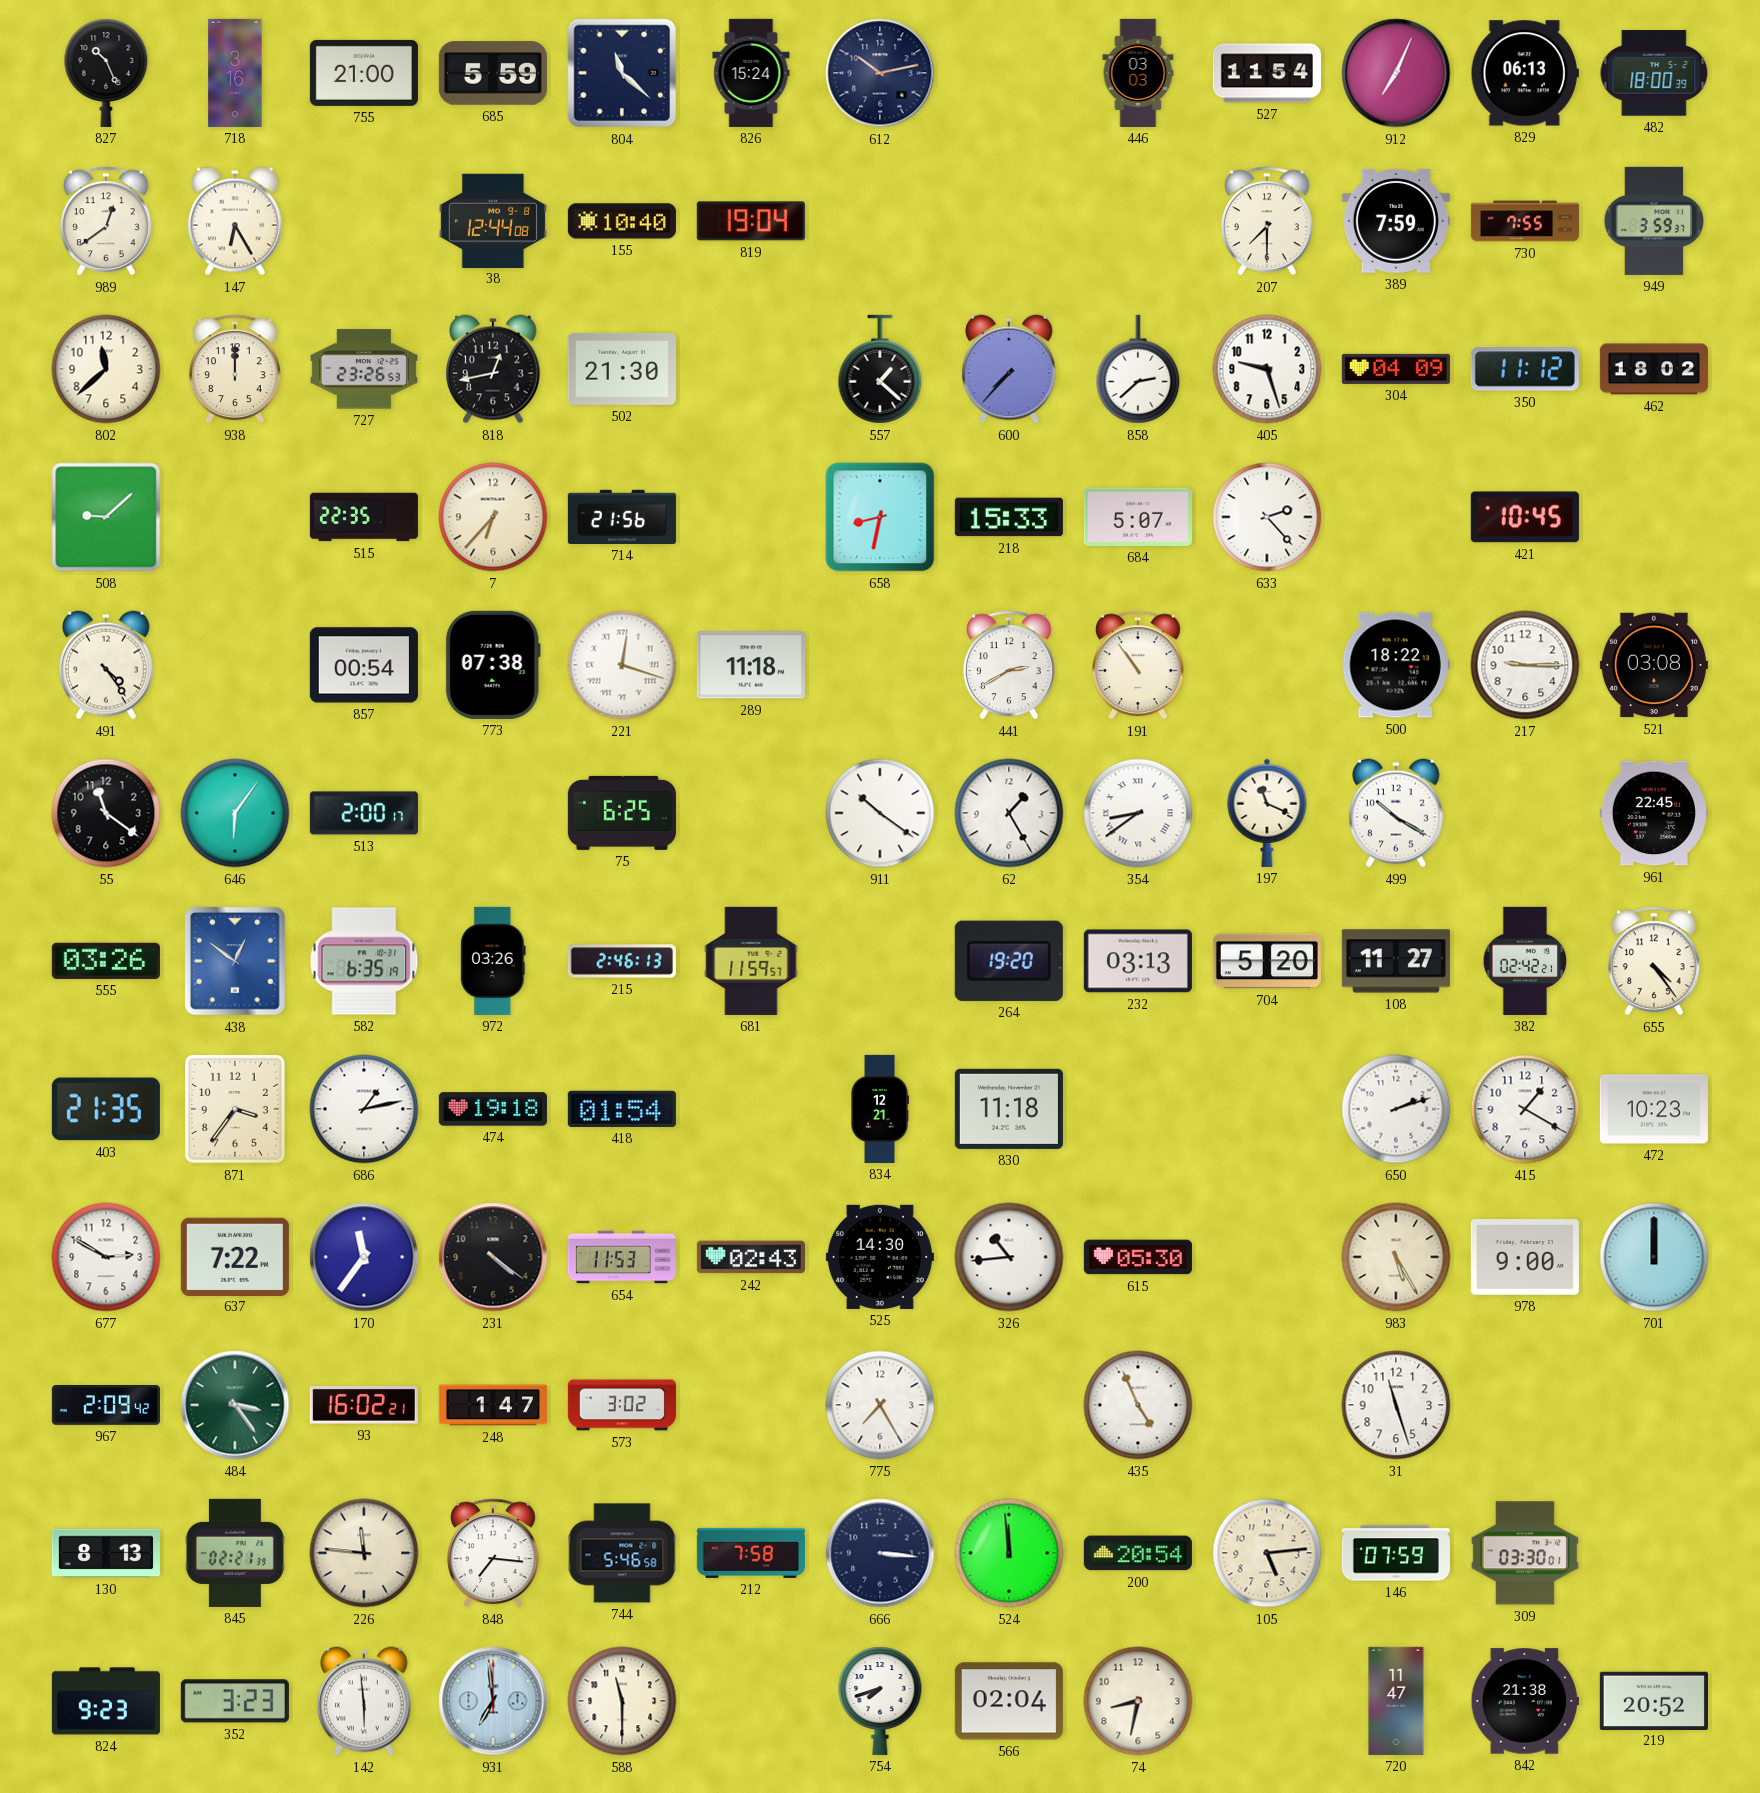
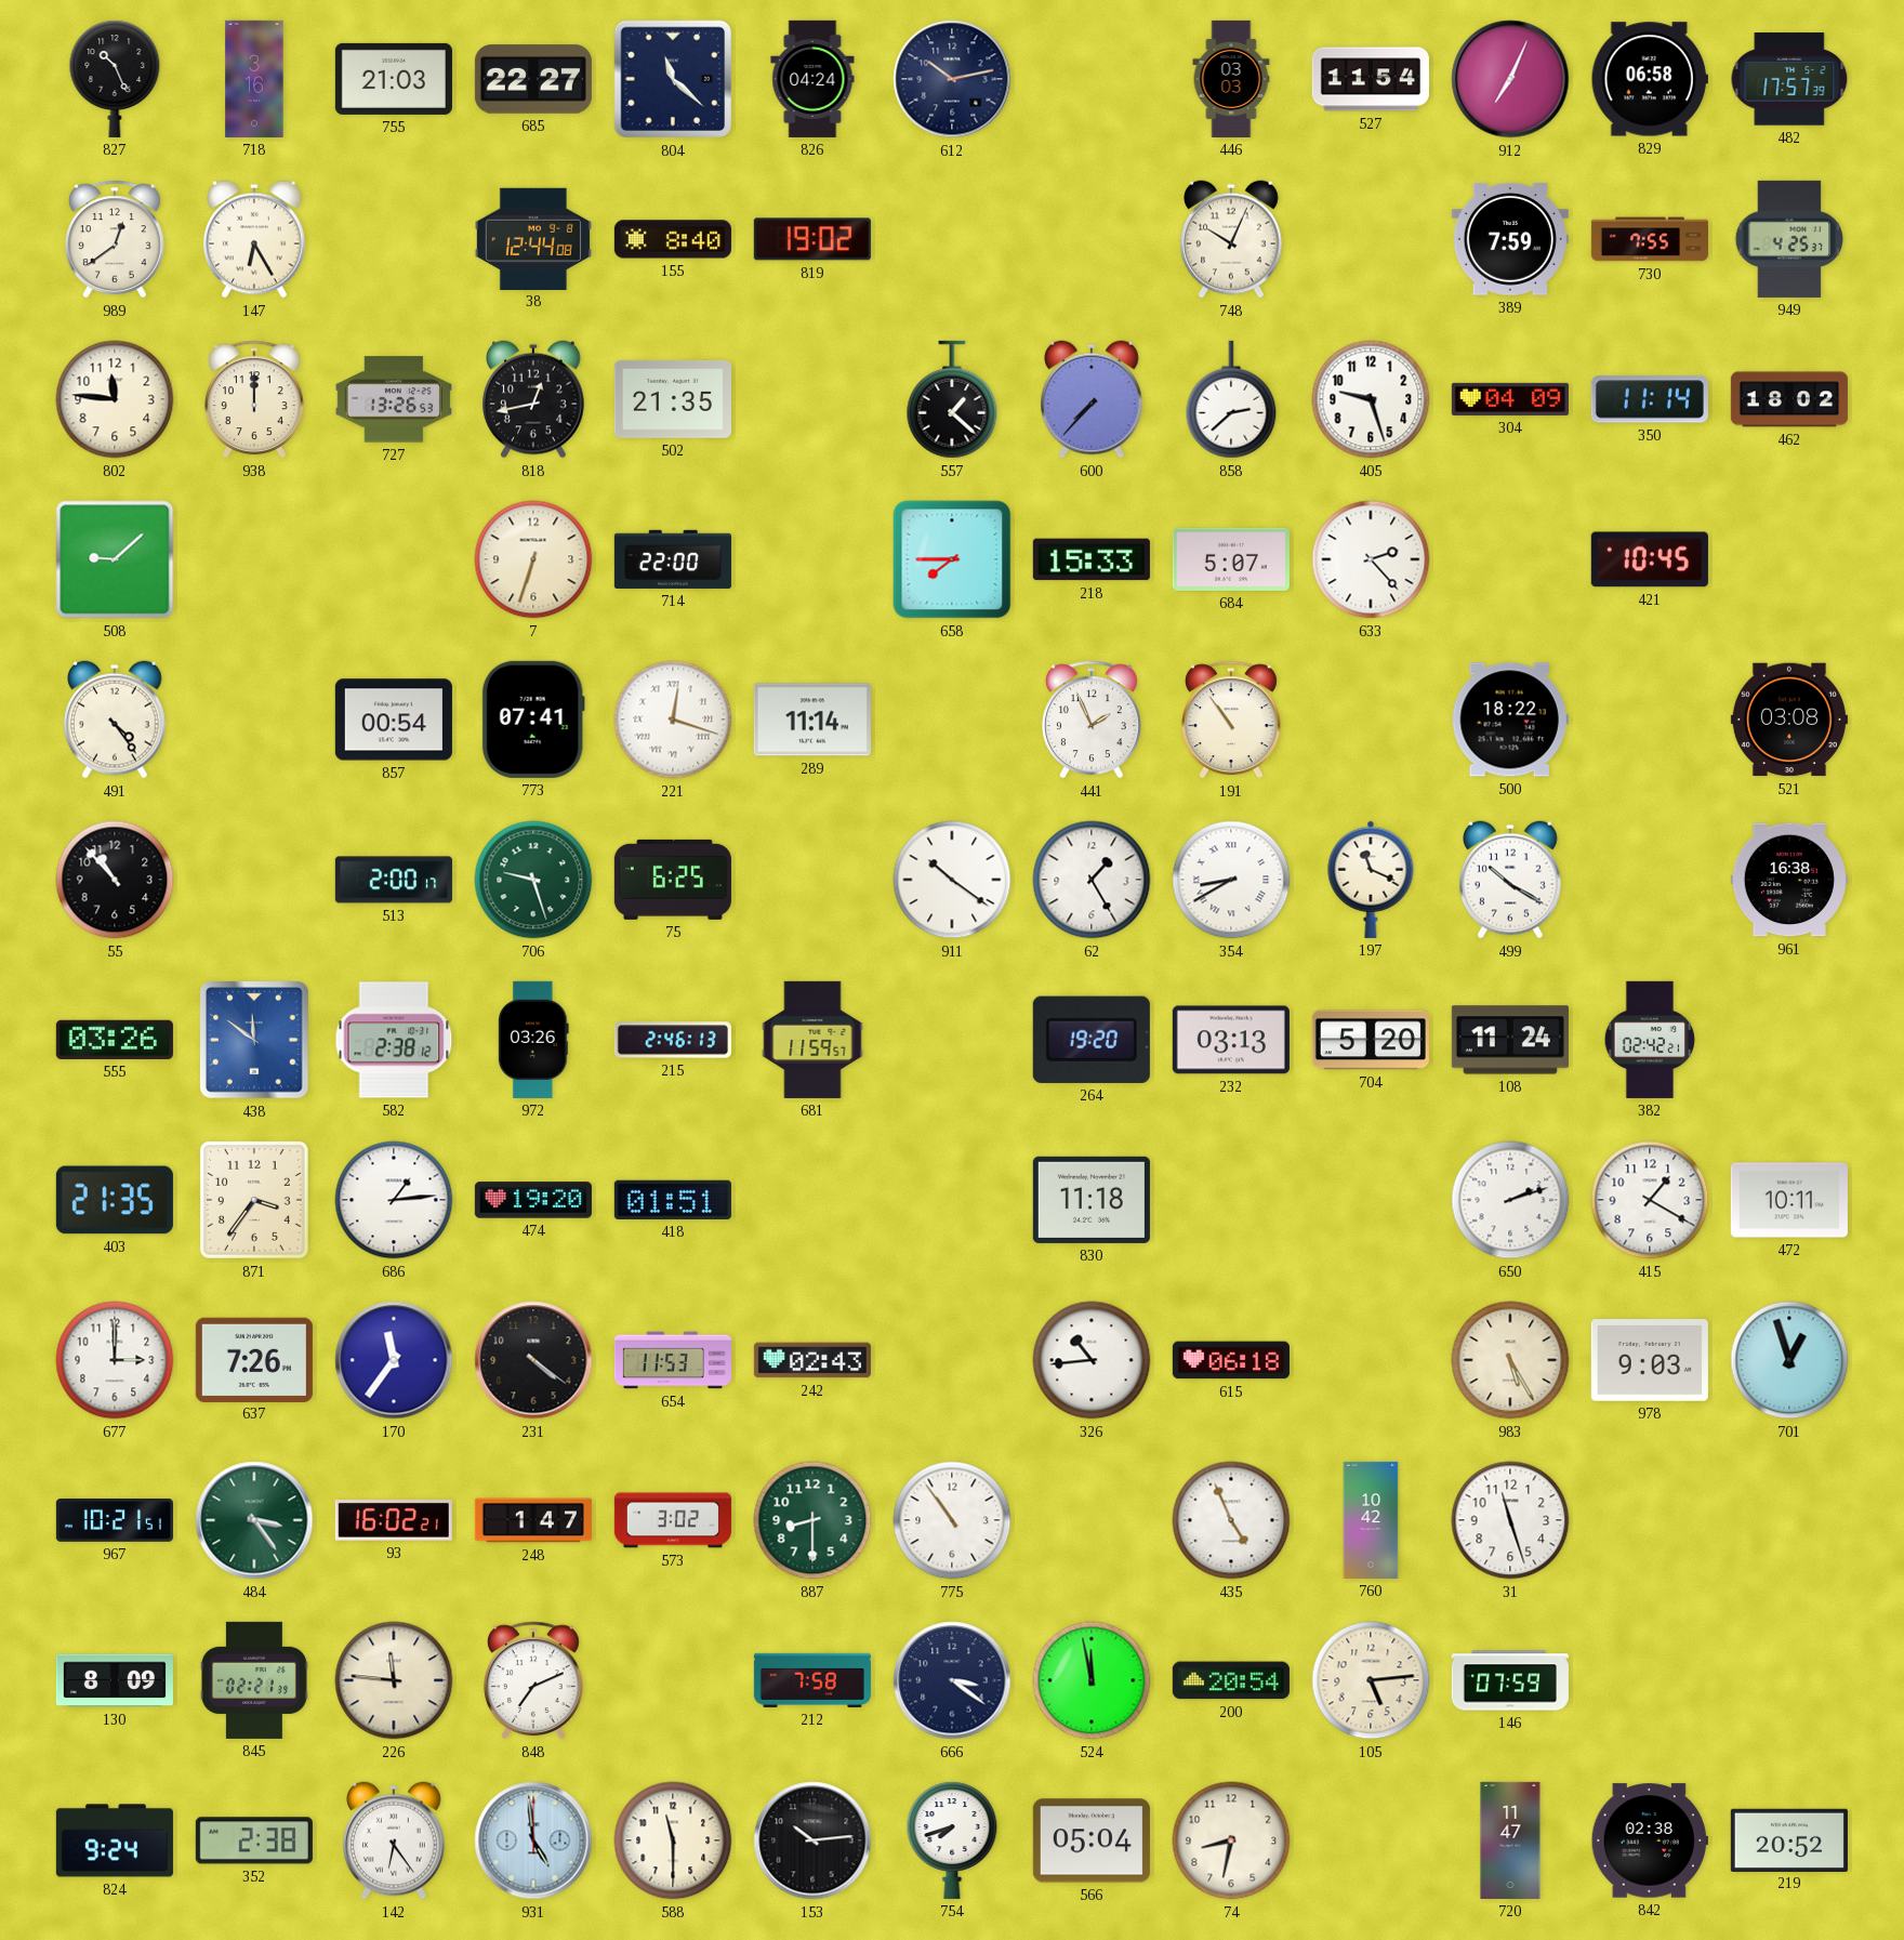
755: 21:00 -> 21:03
685: 5:59 -> 22:27
826: 15:24 -> 04:24
829: 06:13 -> 06:58
482: 18:00 -> 17:57
155: 10:40 -> 8:40
819: 19:04 -> 19:02
748: none -> 10:04
207: 7:30 -> none
949: 3:59 -> 4:25
802: 11:38 -> 11:46
727: 23:26 -> 13:26
502: 21:30 -> 21:35
350: 11:12 -> 11:14
515: 22:35 -> none
7: 6:37 -> 6:33
714: 21:56 -> 22:00
658: 8:32 -> 7:45
773: 07:38 -> 07:41
289: 11:18 -> 11:14
441: 2:40 -> 1:56
217: 9:15 -> none
55: 11:21 -> 10:53
646: 6:06 -> none
706: none -> 9:27
354: 8:39 -> 8:40
961: 22:45 -> 16:38
438: 12:51 -> 11:51
582: 6:35 -> 2:38
108: 11:27 -> 11:24
655: 4:24 -> none
686: 1:13 -> 1:14
474: 19:18 -> 19:20
418: 01:54 -> 01:51
834: 12:21 -> none
472: 10:23 -> 10:11
677: 2:50 -> 3:00
637: 7:22 -> 7:26
525: 14:30 -> none
615: 05:30 -> 06:18
978: 9:00 -> 9:03
701: 12:00 -> 12:57
967: 2:09 -> 10:21
887: none -> 8:30
775: 7:25 -> 10:54
760: none -> 10:42
130: 8:13 -> 8:09
848: 7:16 -> 7:11
744: 5:46 -> none
666: 3:16 -> 3:21
524: 11:59 -> 11:58
309: 03:30 -> none
824: 9:23 -> 9:24
352: 3:23 -> 2:38
142: 5:59 -> 6:24
931: 6:59 -> 4:59
153: none -> 10:14
566: 02:04 -> 05:04
842: 21:38 -> 02:38
